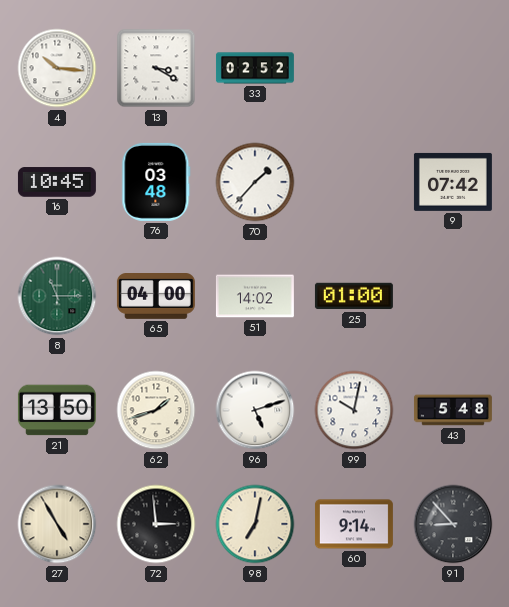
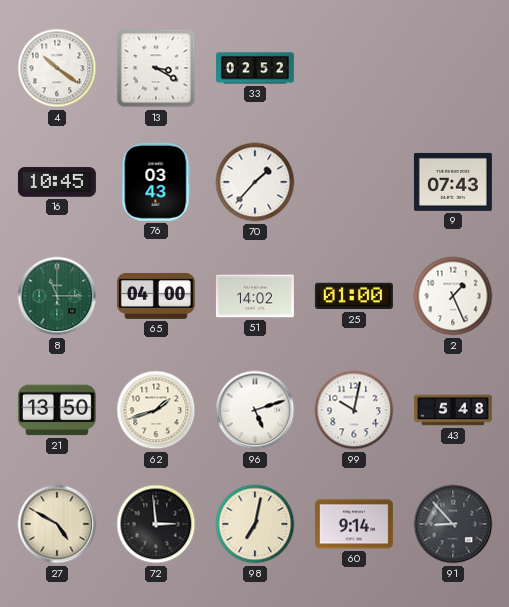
4: 10:16 -> 10:21
76: 03:48 -> 03:43
9: 07:42 -> 07:43
2: none -> 1:26
27: 4:55 -> 4:50
